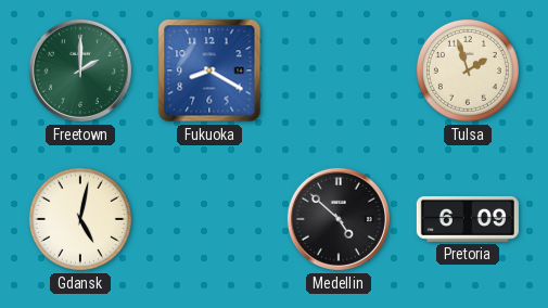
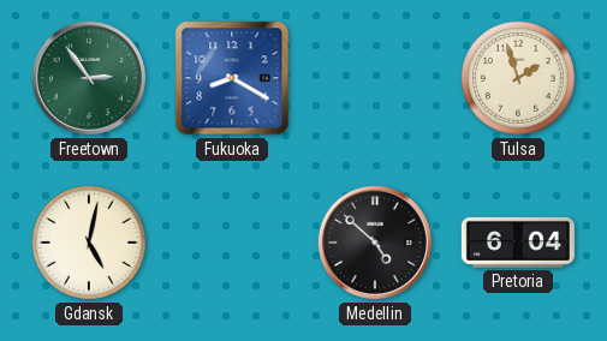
Freetown: 2:00 -> 2:54
Pretoria: 6:09 -> 6:04
